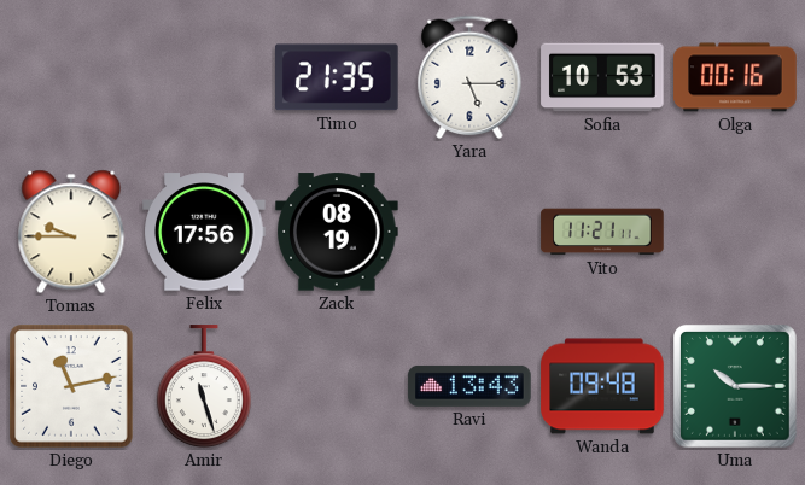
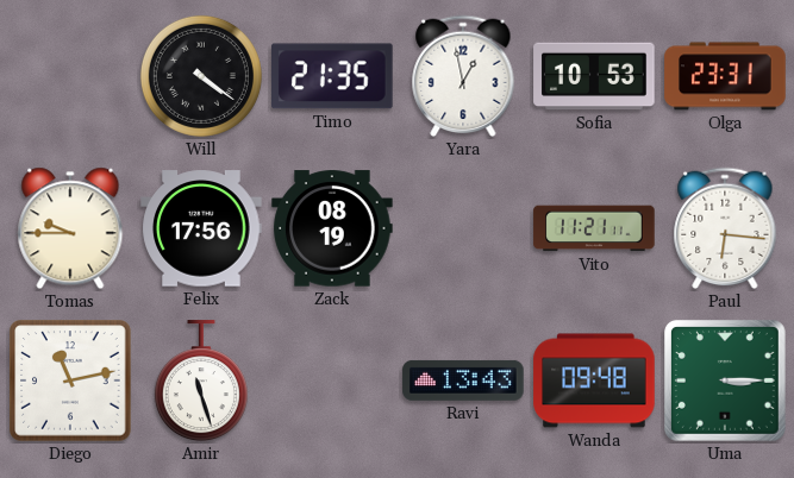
Will: none -> 4:21
Yara: 5:15 -> 12:58
Olga: 00:16 -> 23:31
Paul: none -> 6:16
Uma: 10:15 -> 3:15
